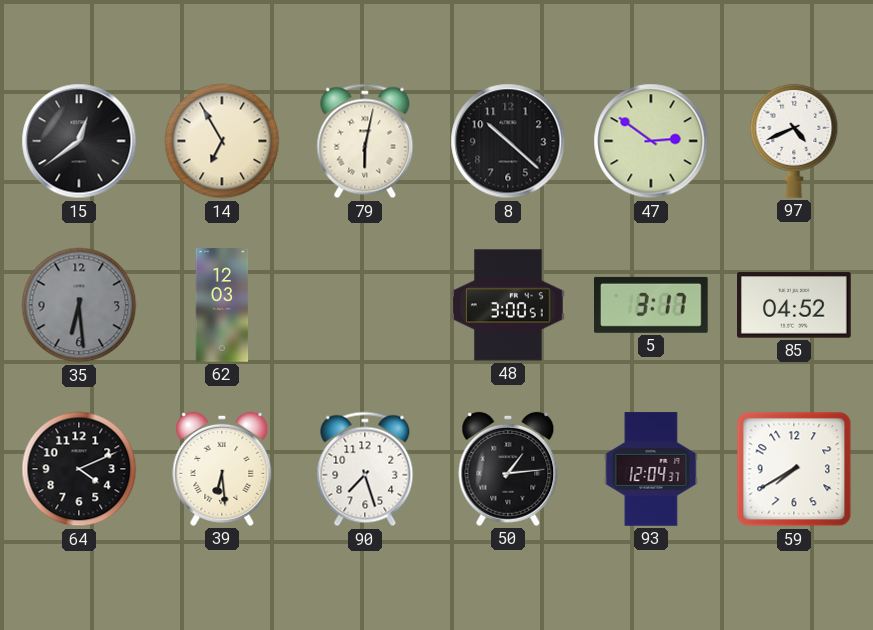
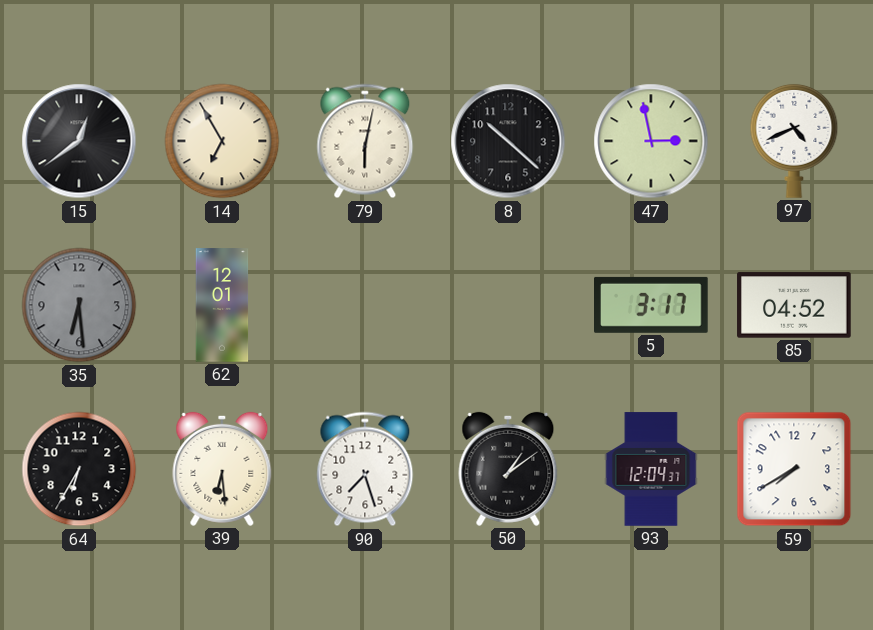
47: 2:51 -> 2:58
62: 12:03 -> 12:01
48: 3:00 -> none
64: 4:11 -> 6:35
50: 1:14 -> 1:09
